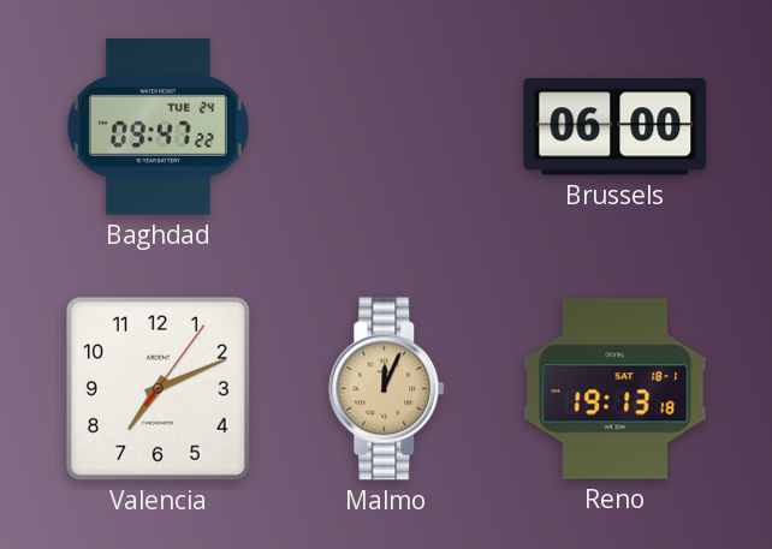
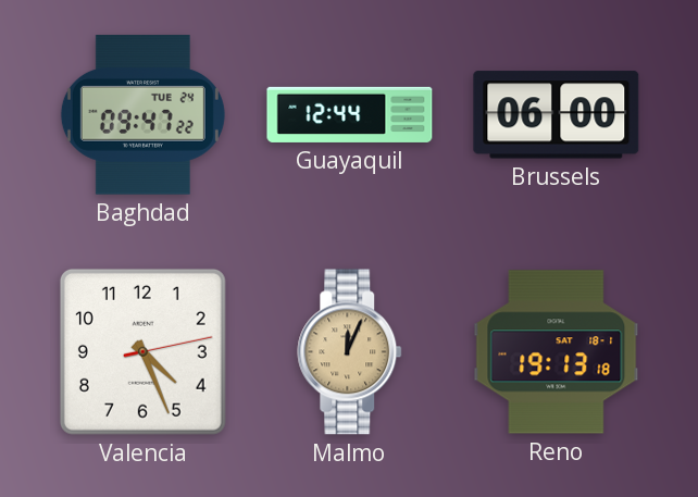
Guayaquil: none -> 12:44
Valencia: 7:11 -> 4:26
